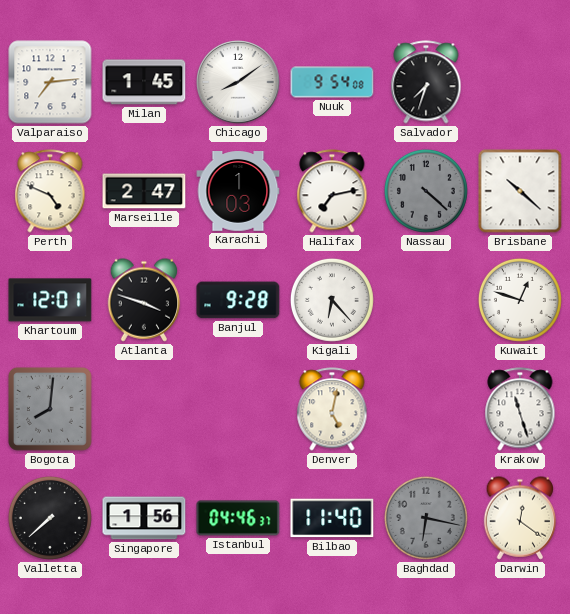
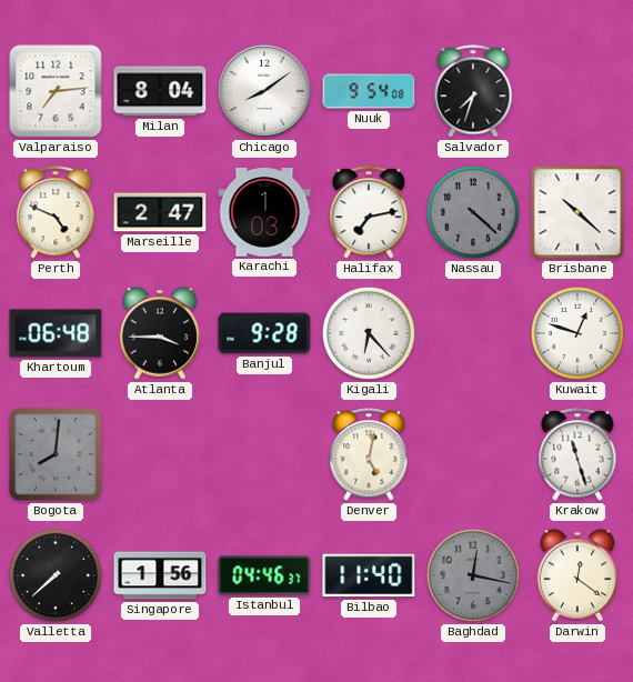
Milan: 1:45 -> 8:04
Khartoum: 12:01 -> 06:48
Atlanta: 3:48 -> 3:45
Baghdad: 6:17 -> 12:17
